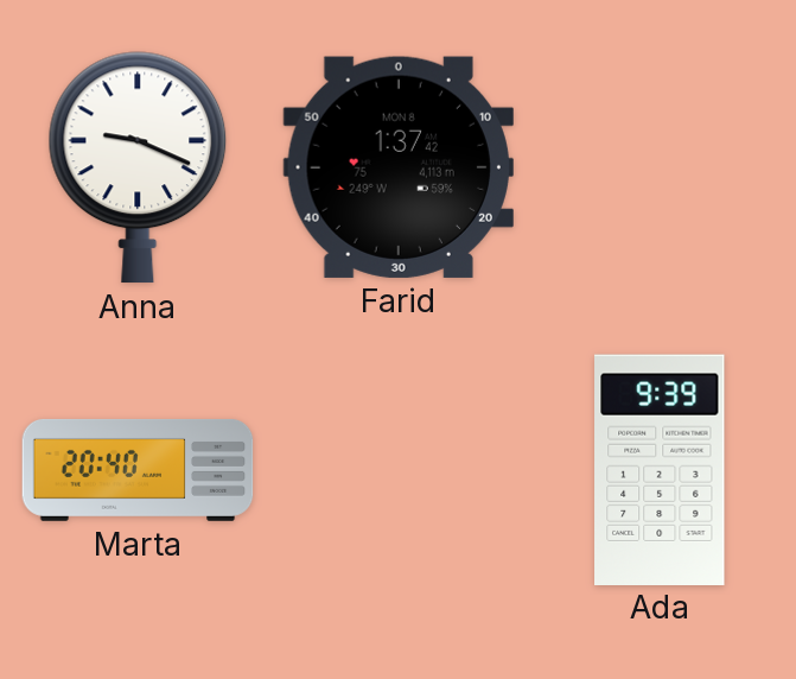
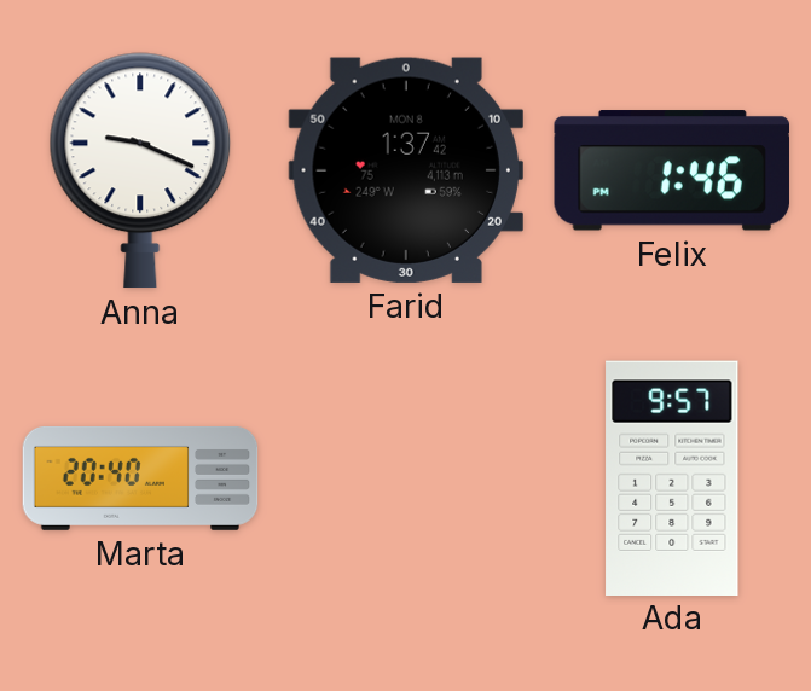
Felix: none -> 1:46
Ada: 9:39 -> 9:57
